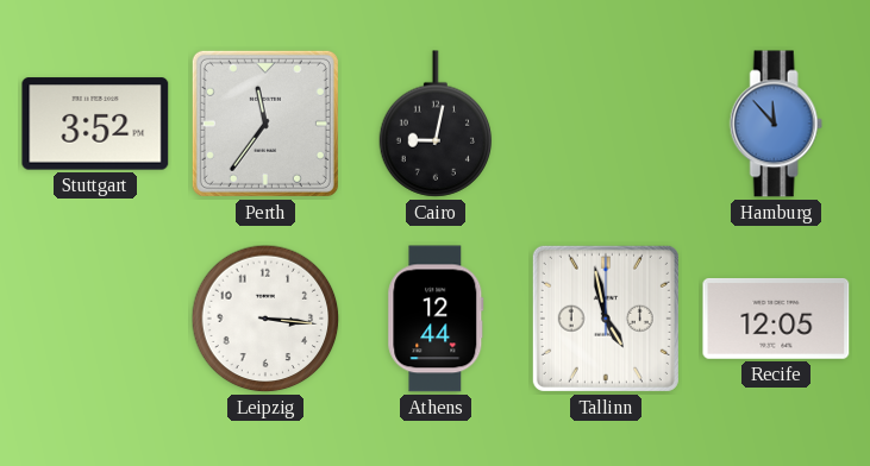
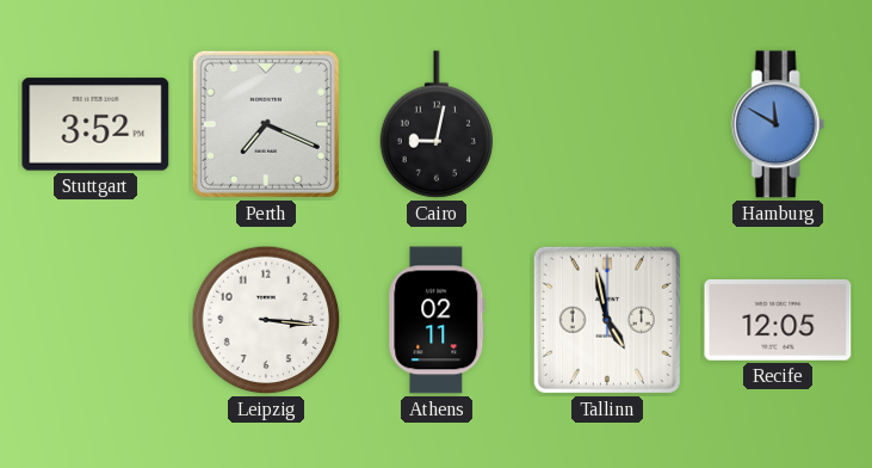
Perth: 11:36 -> 7:19
Hamburg: 11:53 -> 11:50
Athens: 12:44 -> 02:11
